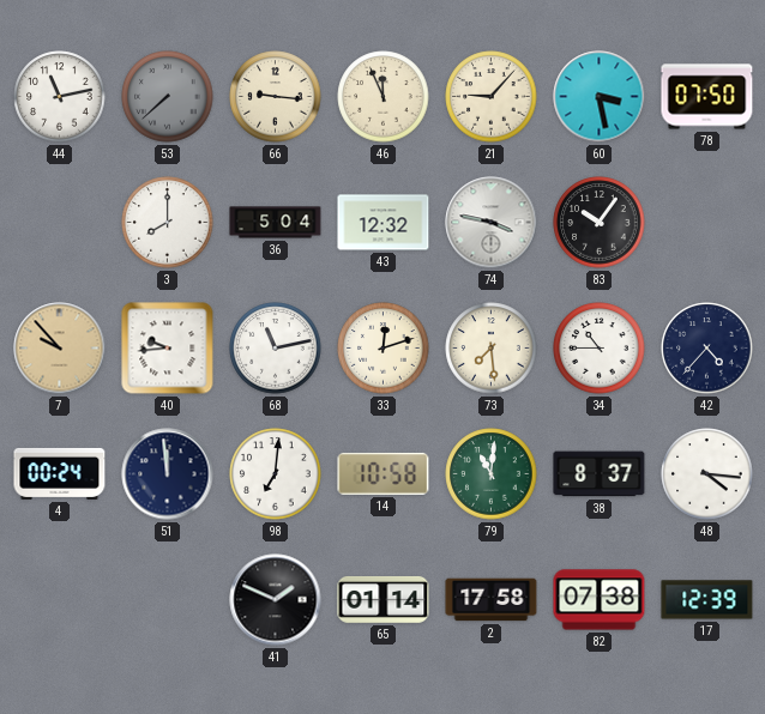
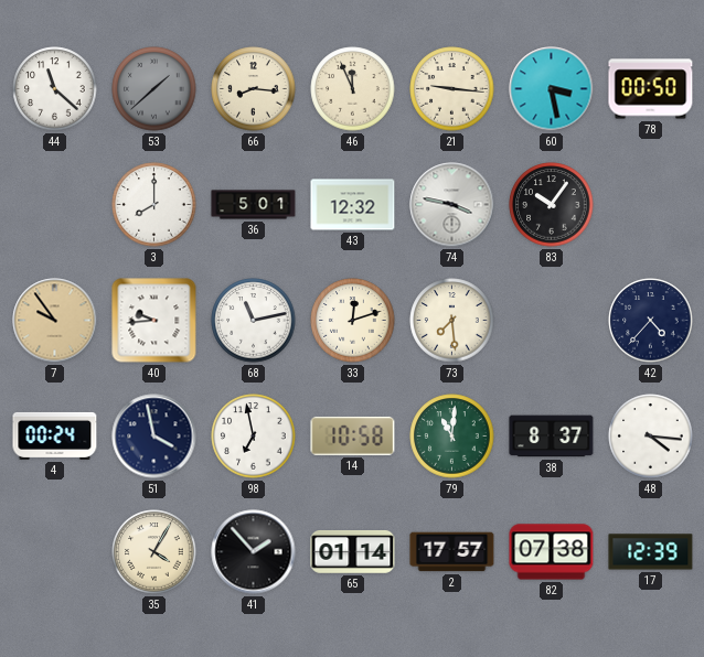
44: 11:13 -> 11:22
53: 7:38 -> 1:38
66: 9:16 -> 8:16
21: 9:07 -> 9:16
78: 07:50 -> 00:50
36: 5:04 -> 5:01
7: 9:53 -> 9:54
34: 10:45 -> none
51: 11:59 -> 3:58
98: 7:01 -> 6:58
35: none -> 4:05
41: 1:49 -> 1:53
2: 17:58 -> 17:57
